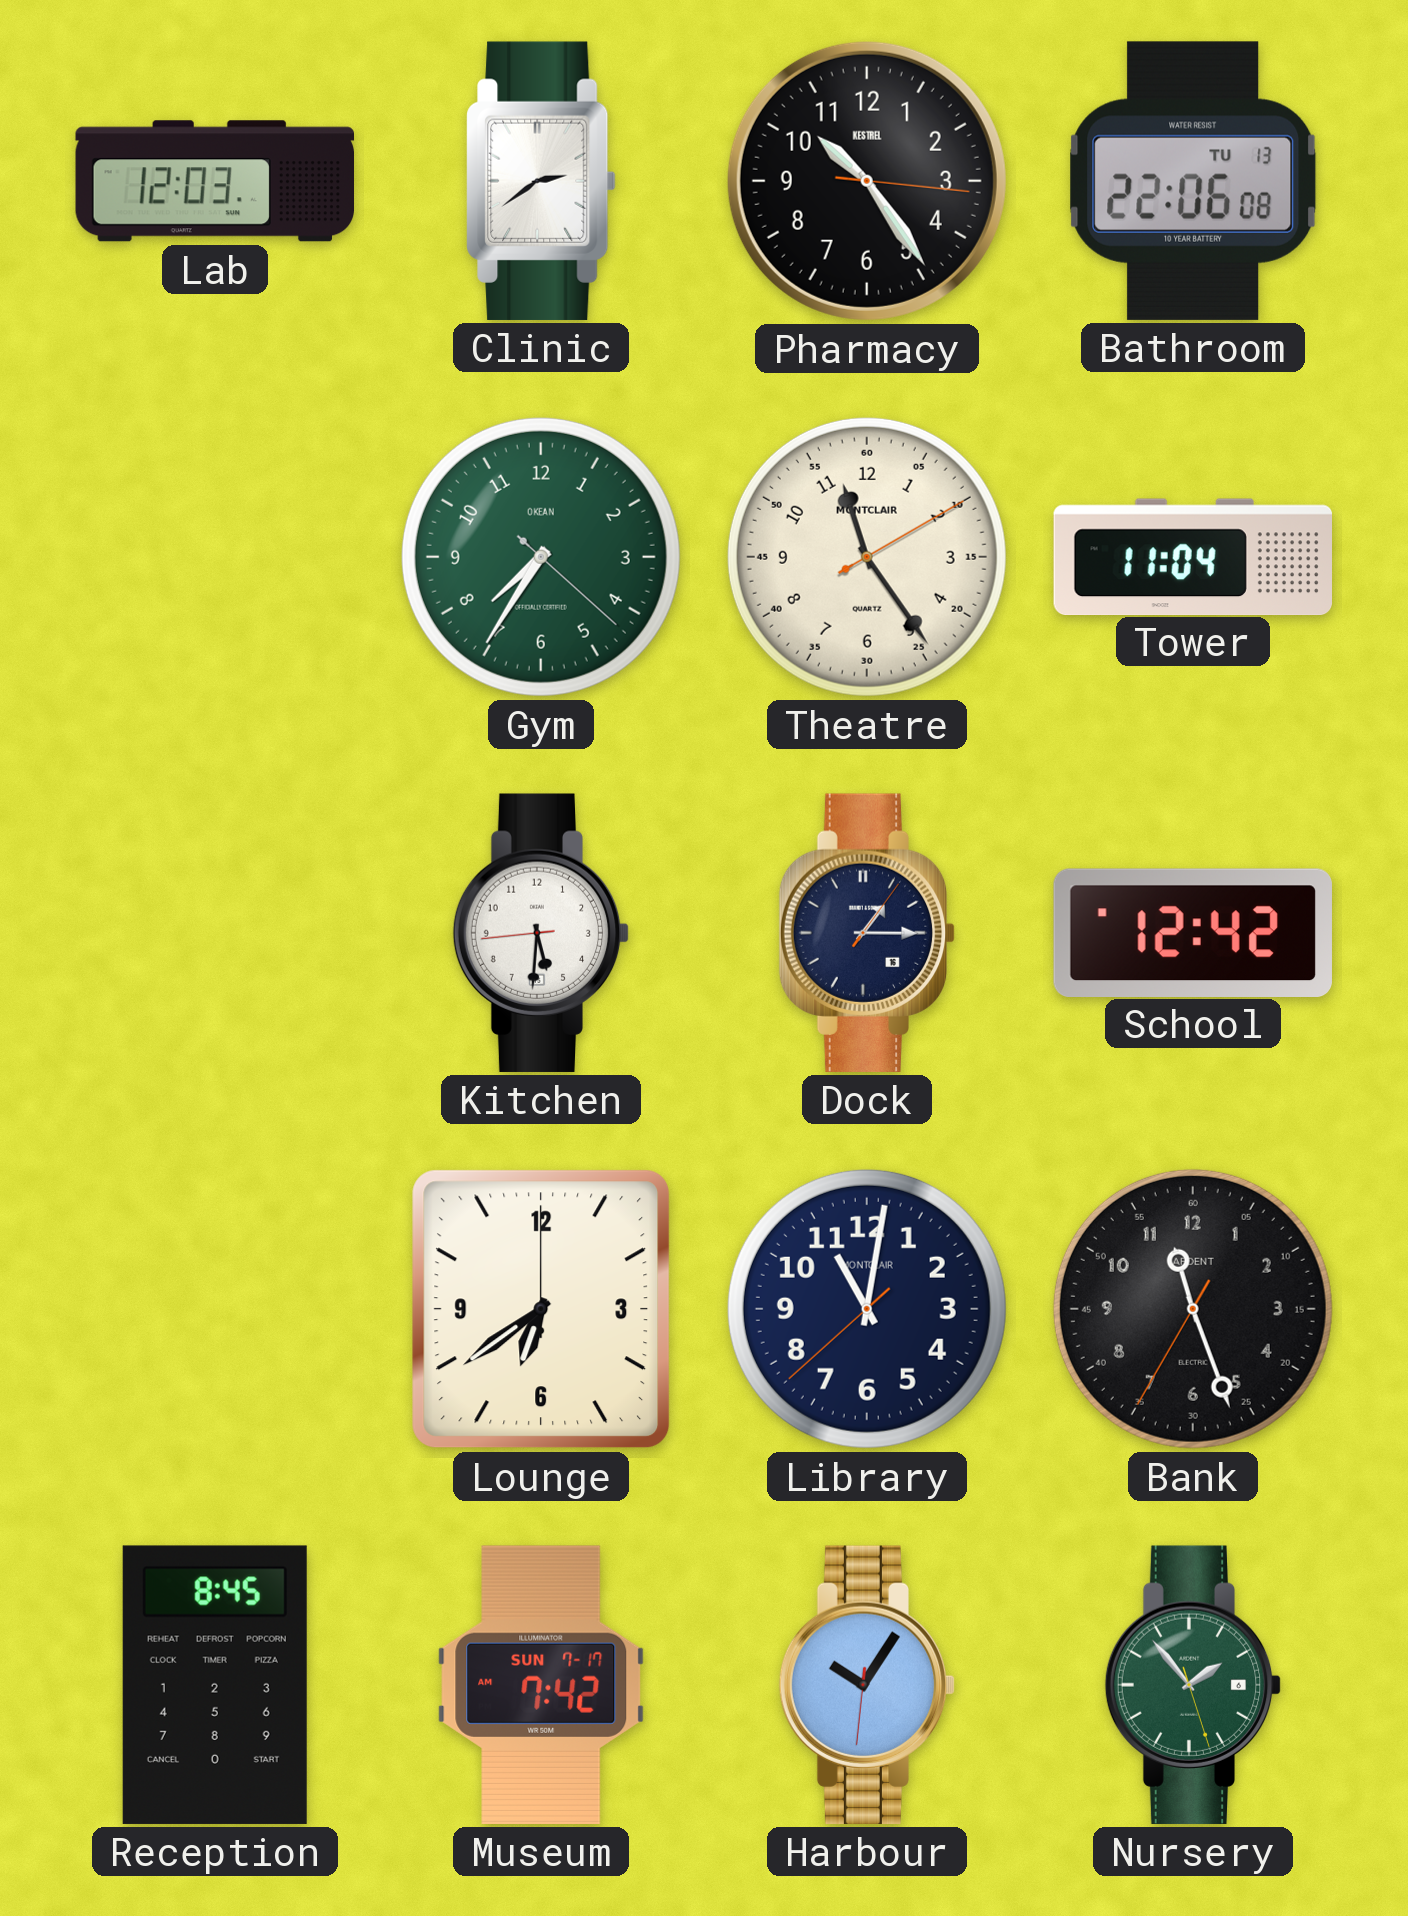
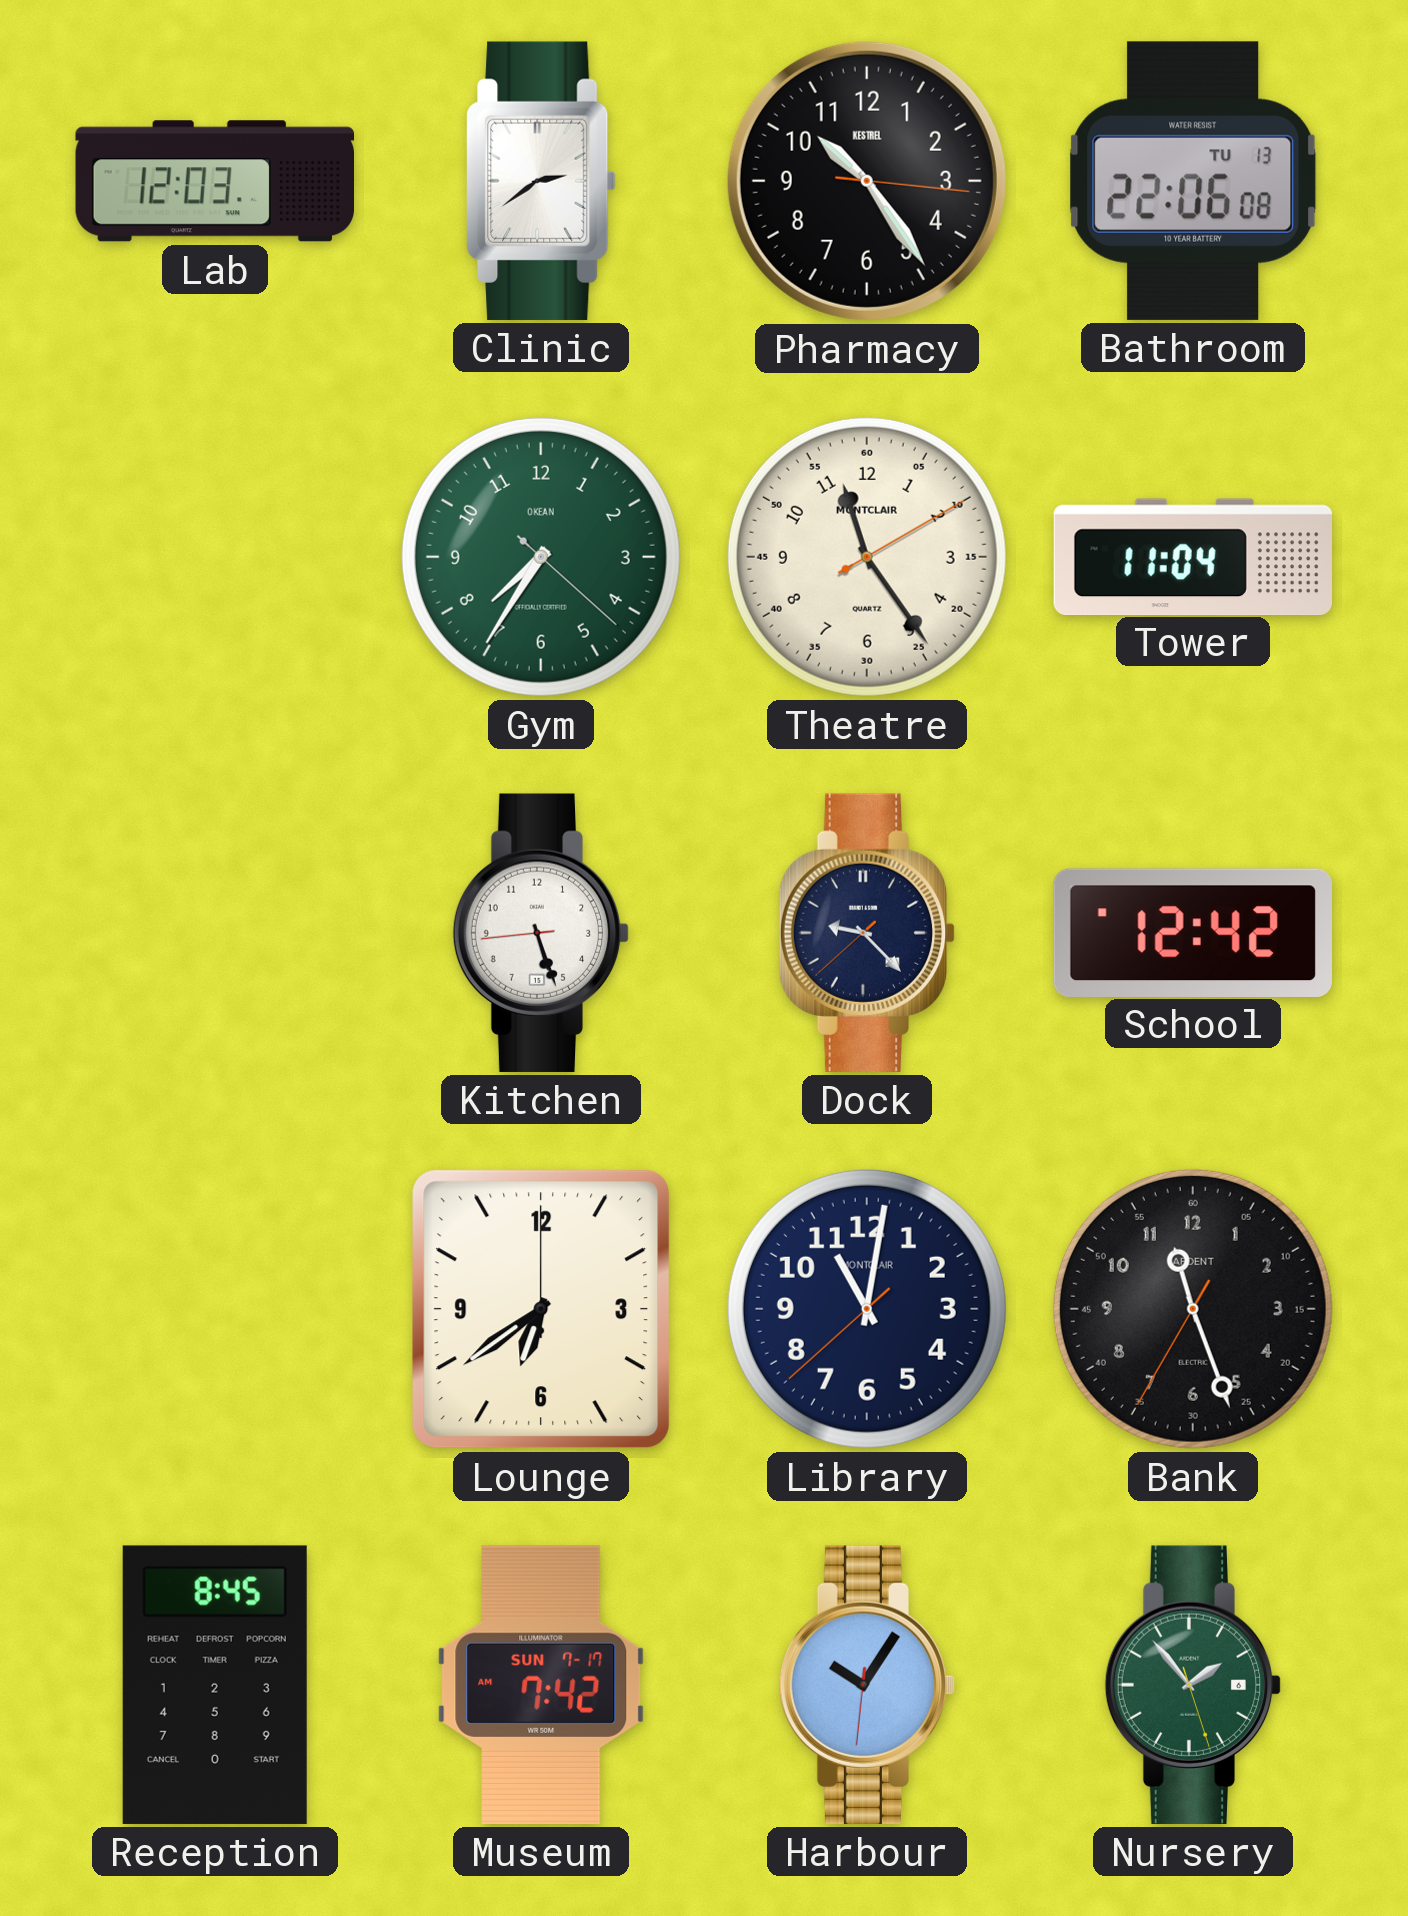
Kitchen: 5:30 -> 5:26
Dock: 1:15 -> 9:22
